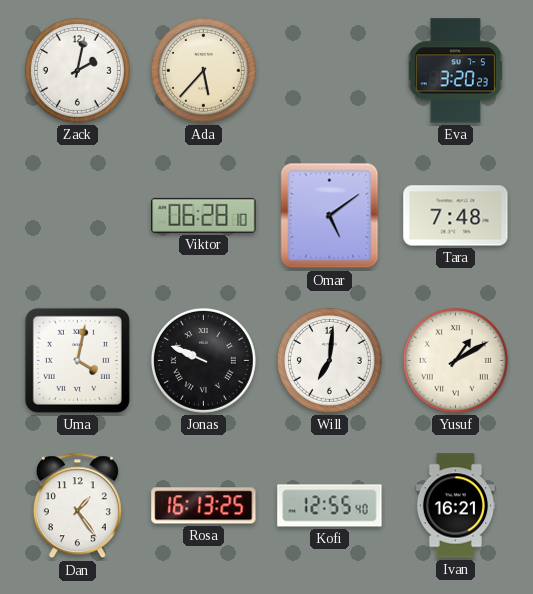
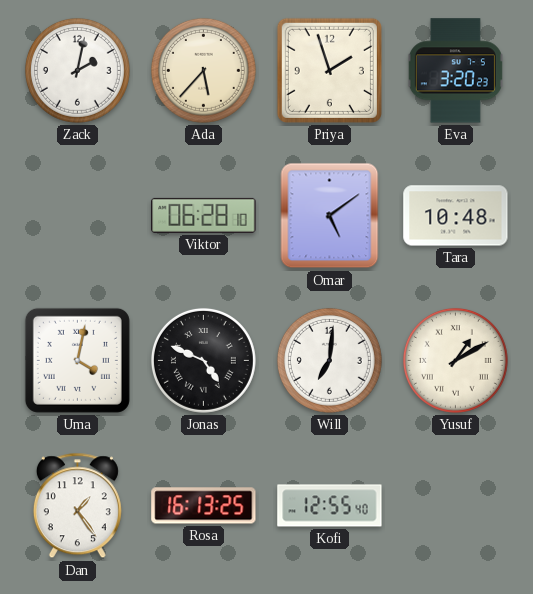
Priya: none -> 1:57
Tara: 7:48 -> 10:48
Jonas: 9:49 -> 4:49
Ivan: 16:21 -> none
